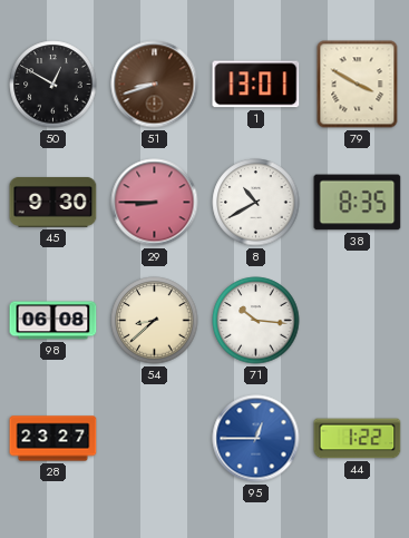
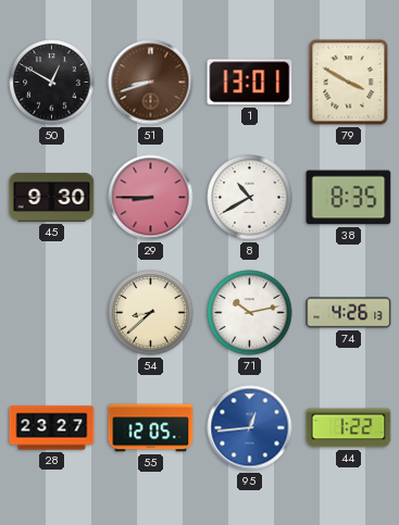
98: 06:08 -> none
71: 10:16 -> 10:13
74: none -> 4:26
55: none -> 12:05
95: 12:45 -> 12:44
